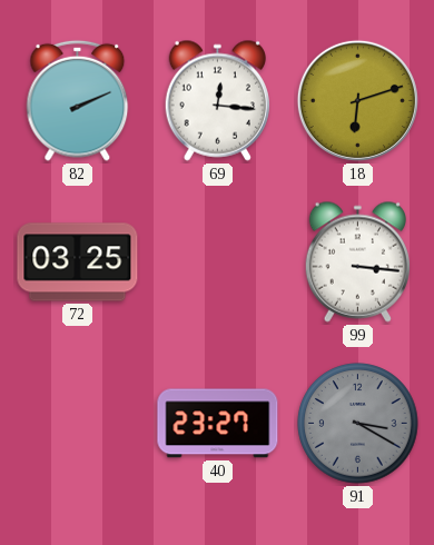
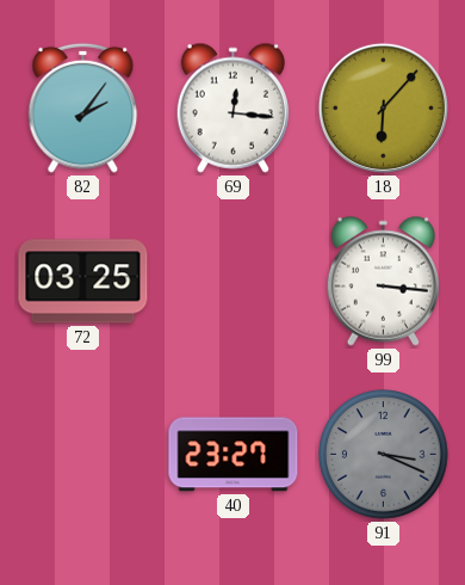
82: 2:11 -> 2:06
18: 6:12 -> 6:07
91: 3:20 -> 3:19
